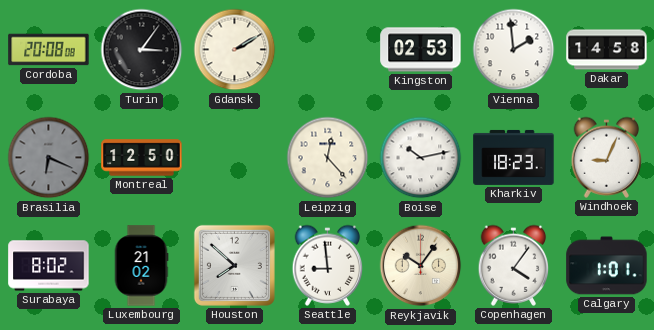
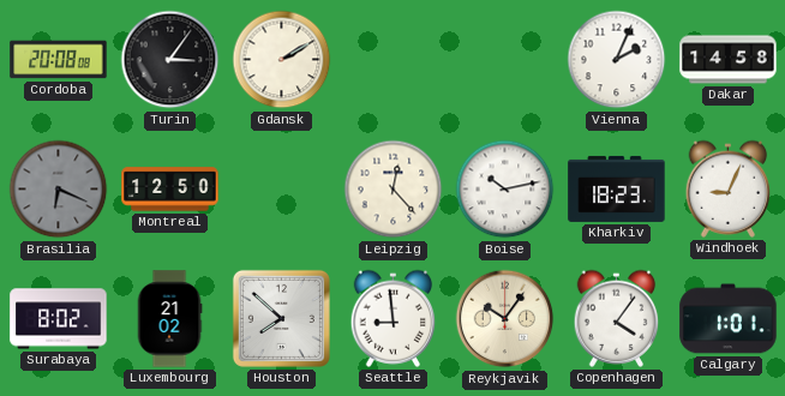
Kingston: 02:53 -> none
Vienna: 1:59 -> 2:04
